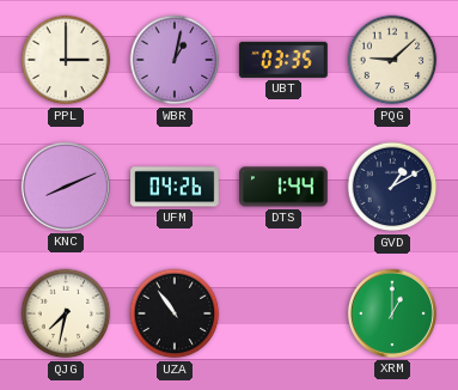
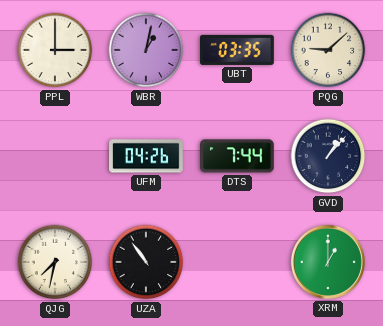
KNC: 8:11 -> none
DTS: 1:44 -> 7:44
GVD: 1:10 -> 1:07
